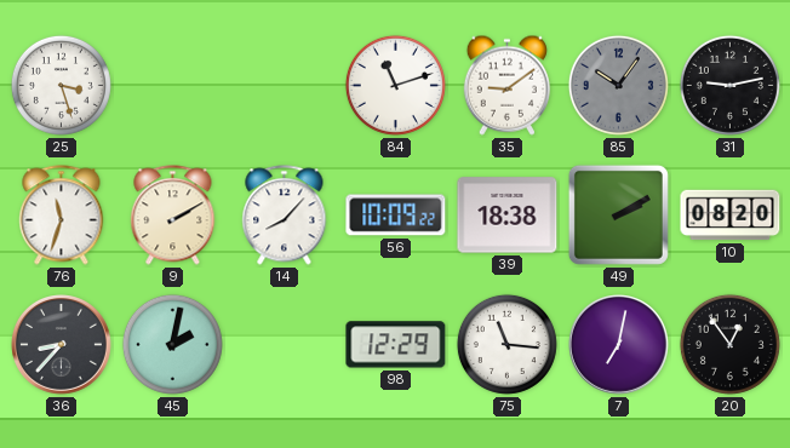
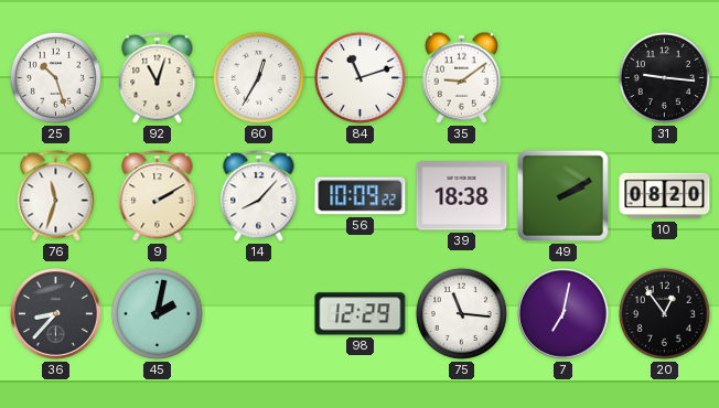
25: 3:27 -> 10:27
92: none -> 11:03
60: none -> 12:35
85: 10:06 -> none
31: 9:13 -> 9:16
